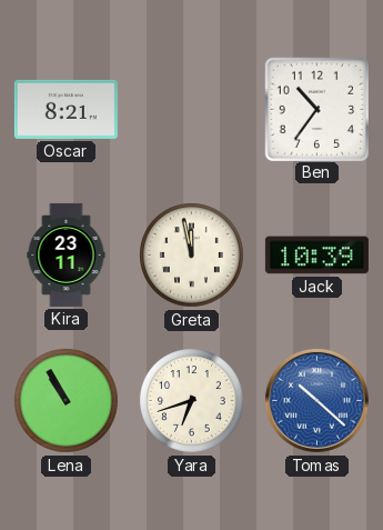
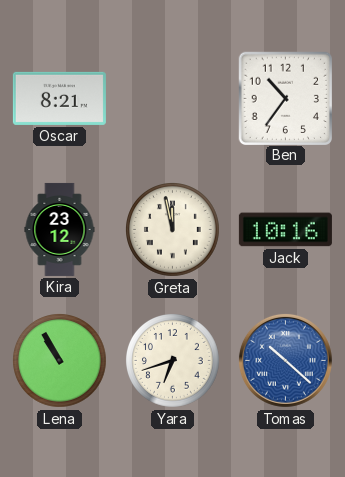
Kira: 23:11 -> 23:12
Jack: 10:39 -> 10:16
